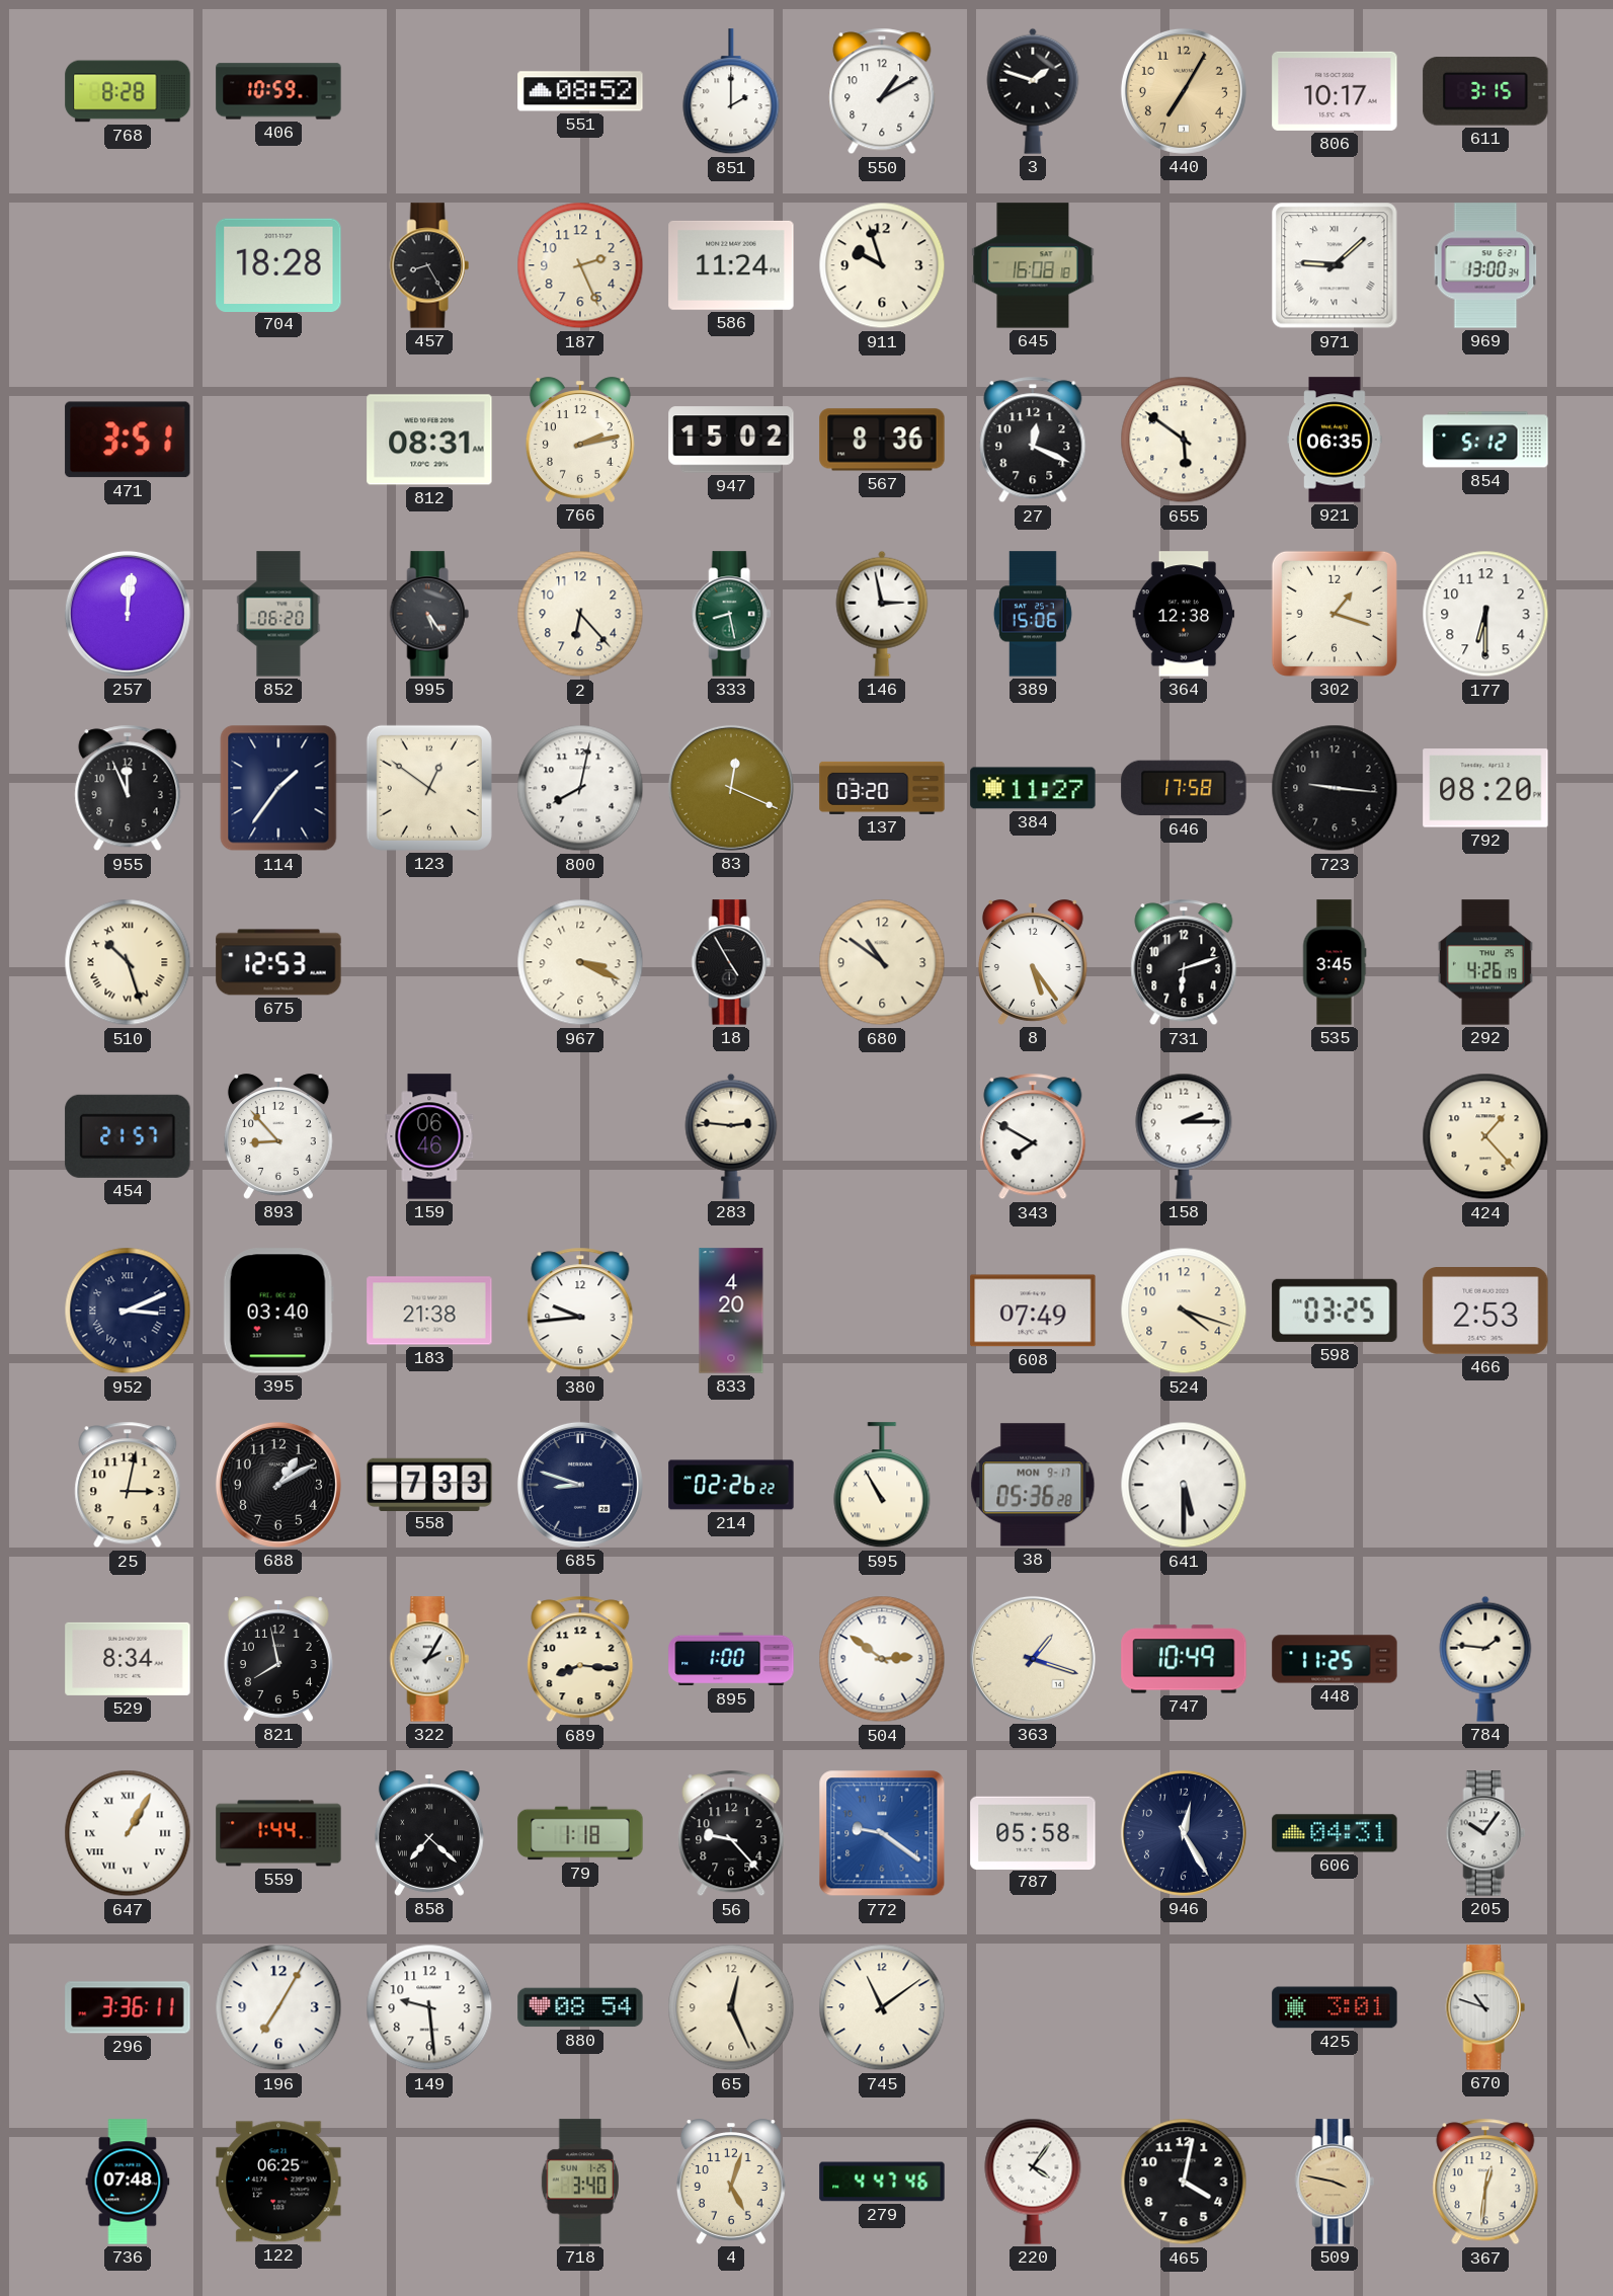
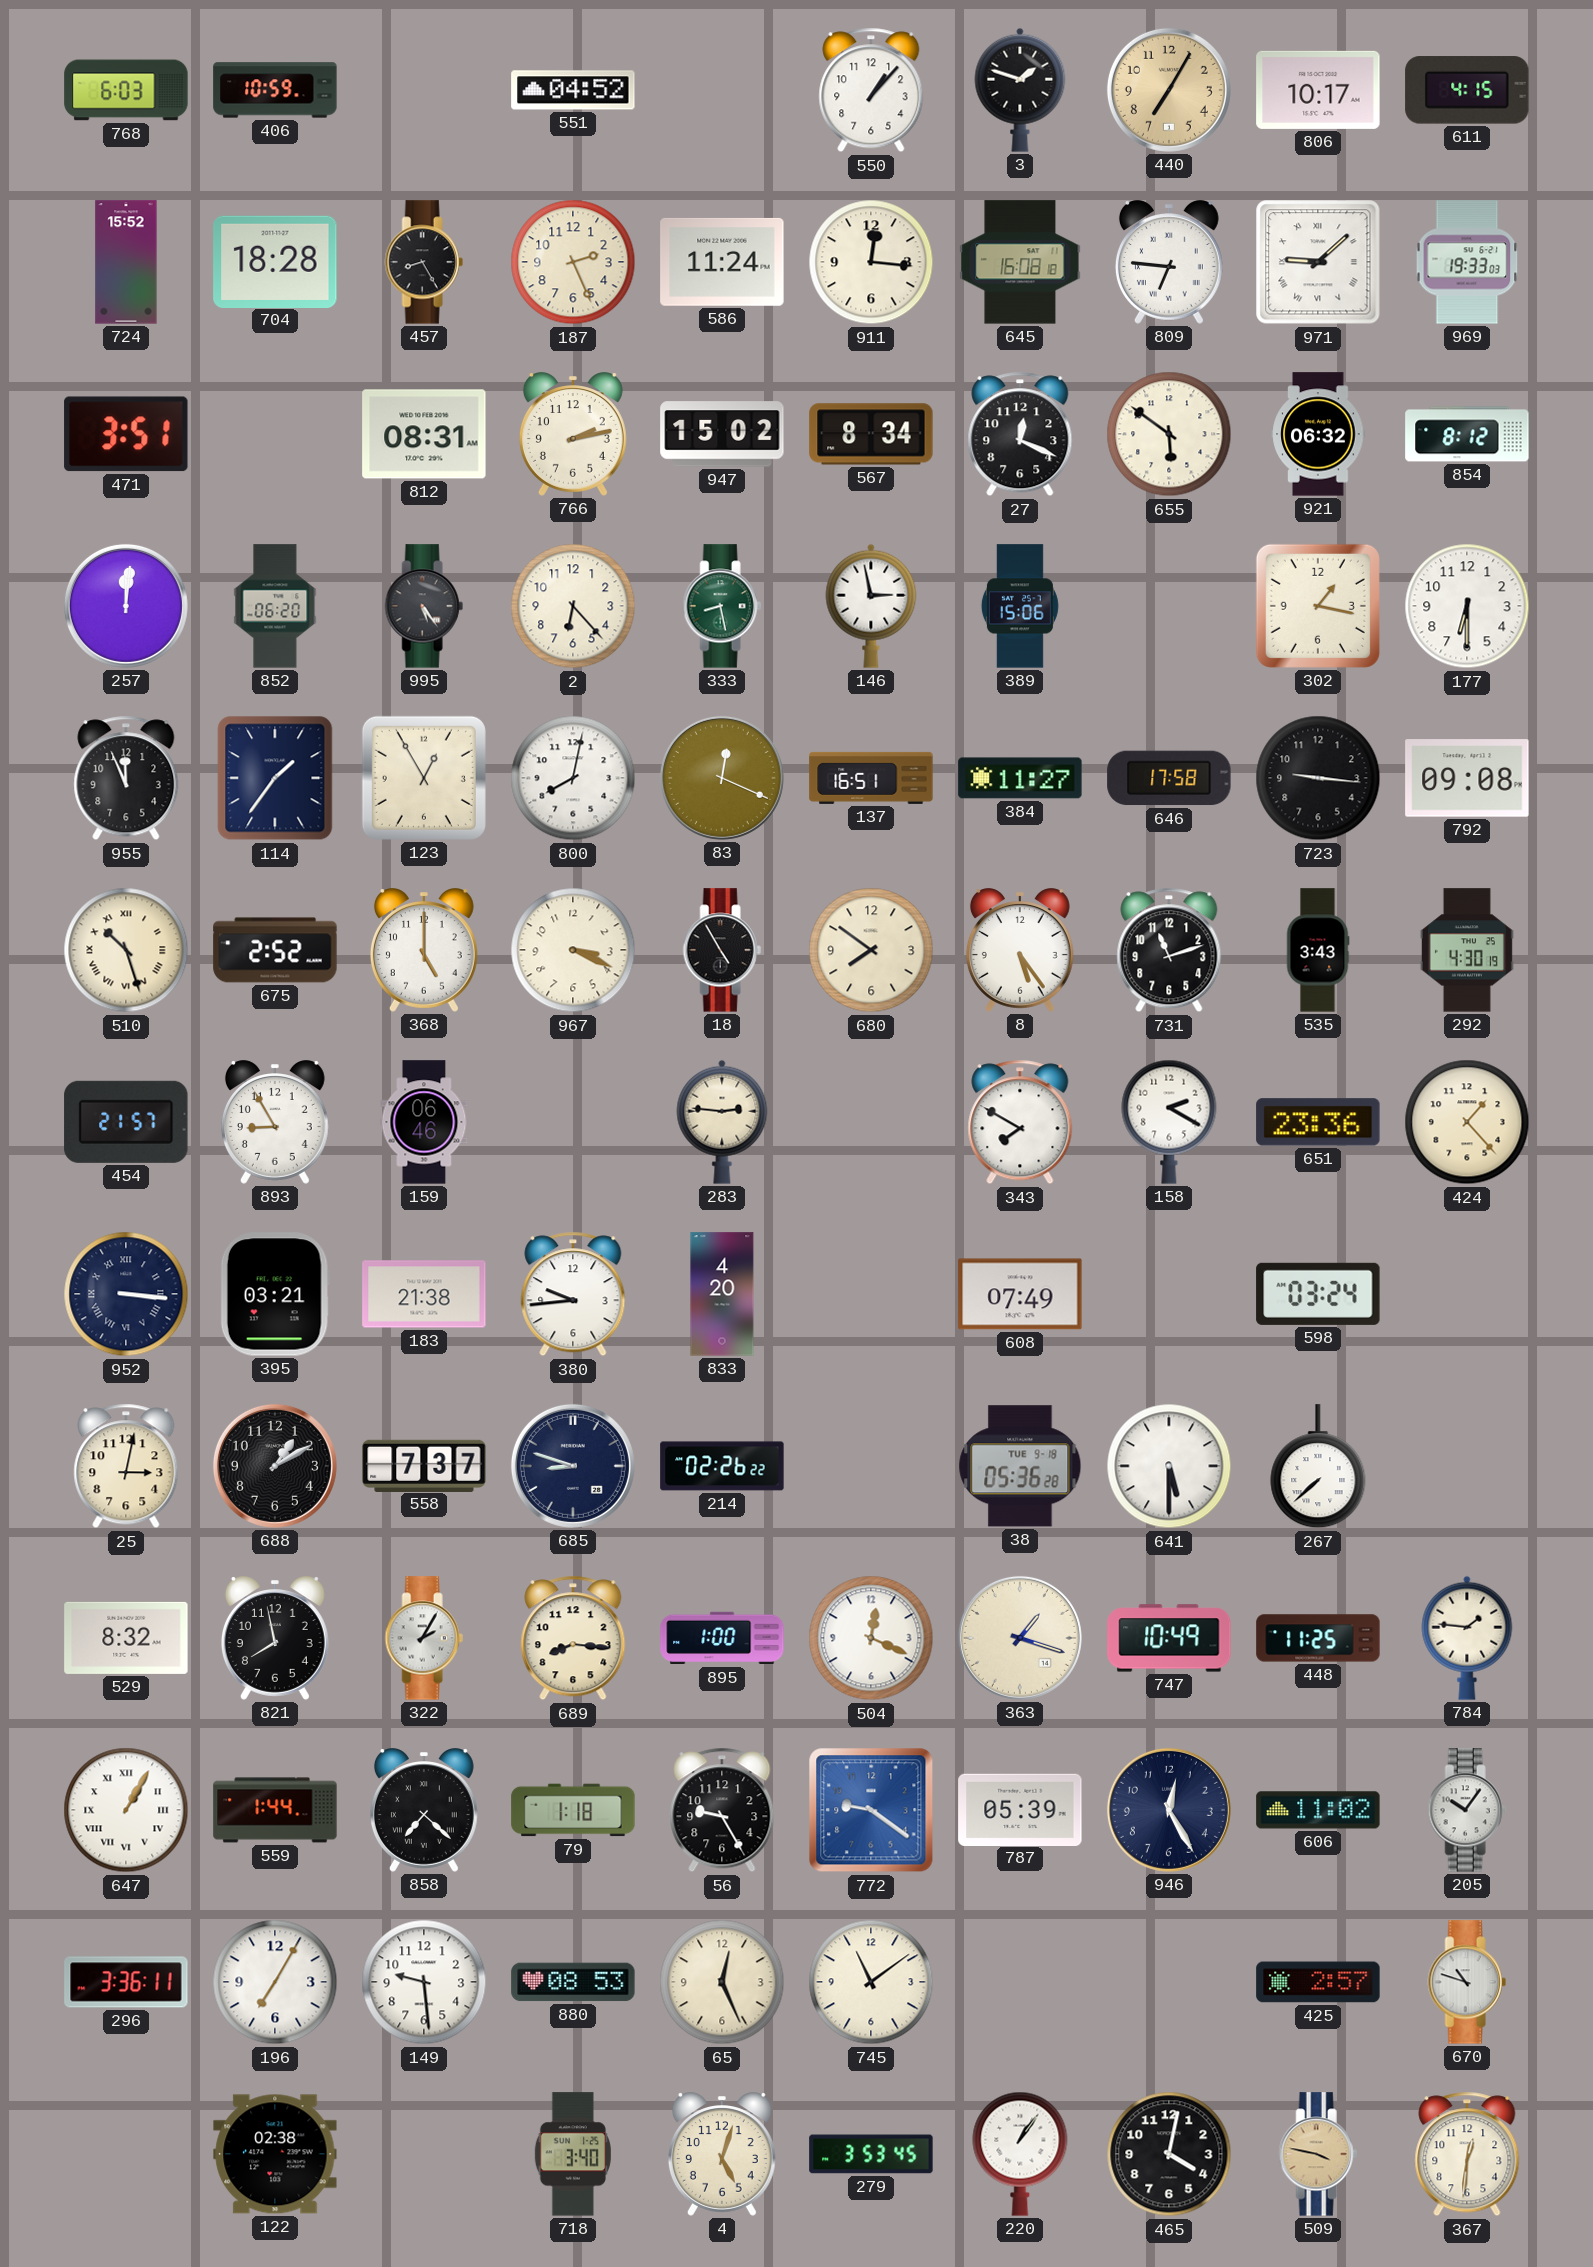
768: 8:28 -> 6:03
551: 08:52 -> 04:52
851: 2:00 -> none
550: 1:10 -> 1:07
611: 3:15 -> 4:15
724: none -> 15:52
911: 9:57 -> 12:16
809: none -> 6:46
969: 13:00 -> 19:33
567: 8:36 -> 8:34
921: 06:35 -> 06:32
854: 5:12 -> 8:12
364: 12:38 -> none
302: 1:18 -> 1:17
123: 12:51 -> 12:55
137: 03:20 -> 16:51
792: 08:20 -> 09:08
675: 12:53 -> 2:52
368: none -> 5:00
680: 10:51 -> 7:51
731: 6:12 -> 11:12
535: 3:45 -> 3:43
292: 4:26 -> 4:30
893: 8:53 -> 8:55
158: 2:15 -> 2:20
651: none -> 23:36
952: 3:11 -> 3:16
395: 03:40 -> 03:21
524: 4:18 -> none
598: 03:25 -> 03:24
466: 2:53 -> none
558: 7:33 -> 7:37
595: 10:55 -> none
38 date: MON 9-17 -> TUE 9-18
267: none -> 7:38
529: 8:34 -> 8:32
504: 2:51 -> 12:19
56: 9:23 -> 9:25
787: 05:58 -> 05:39
606: 04:31 -> 11:02
880: 08:54 -> 08:53
425: 3:01 -> 2:57
736: 07:48 -> none
122: 06:25 -> 02:38
279: 4:47 -> 3:53
220: 4:06 -> 1:06
